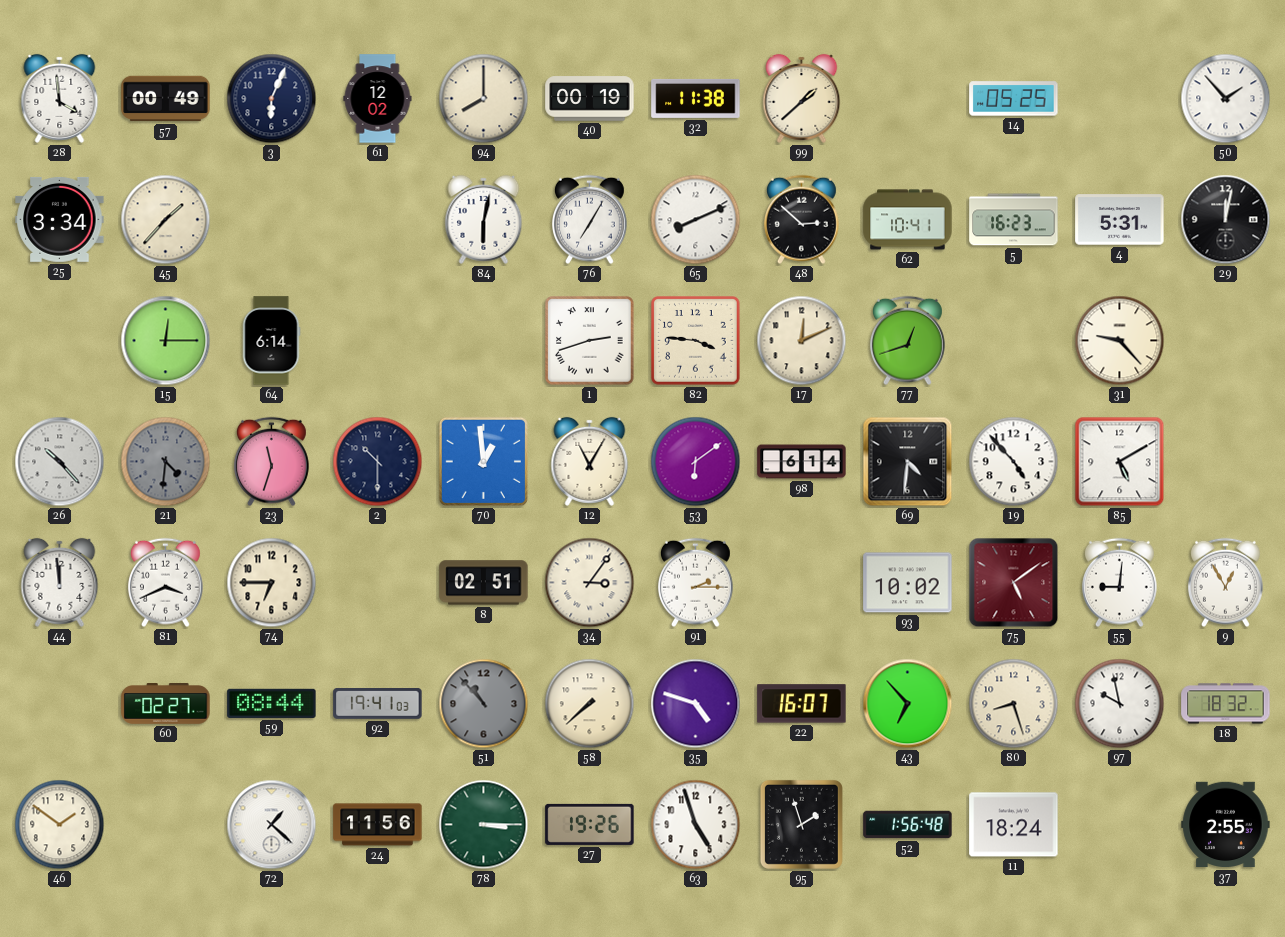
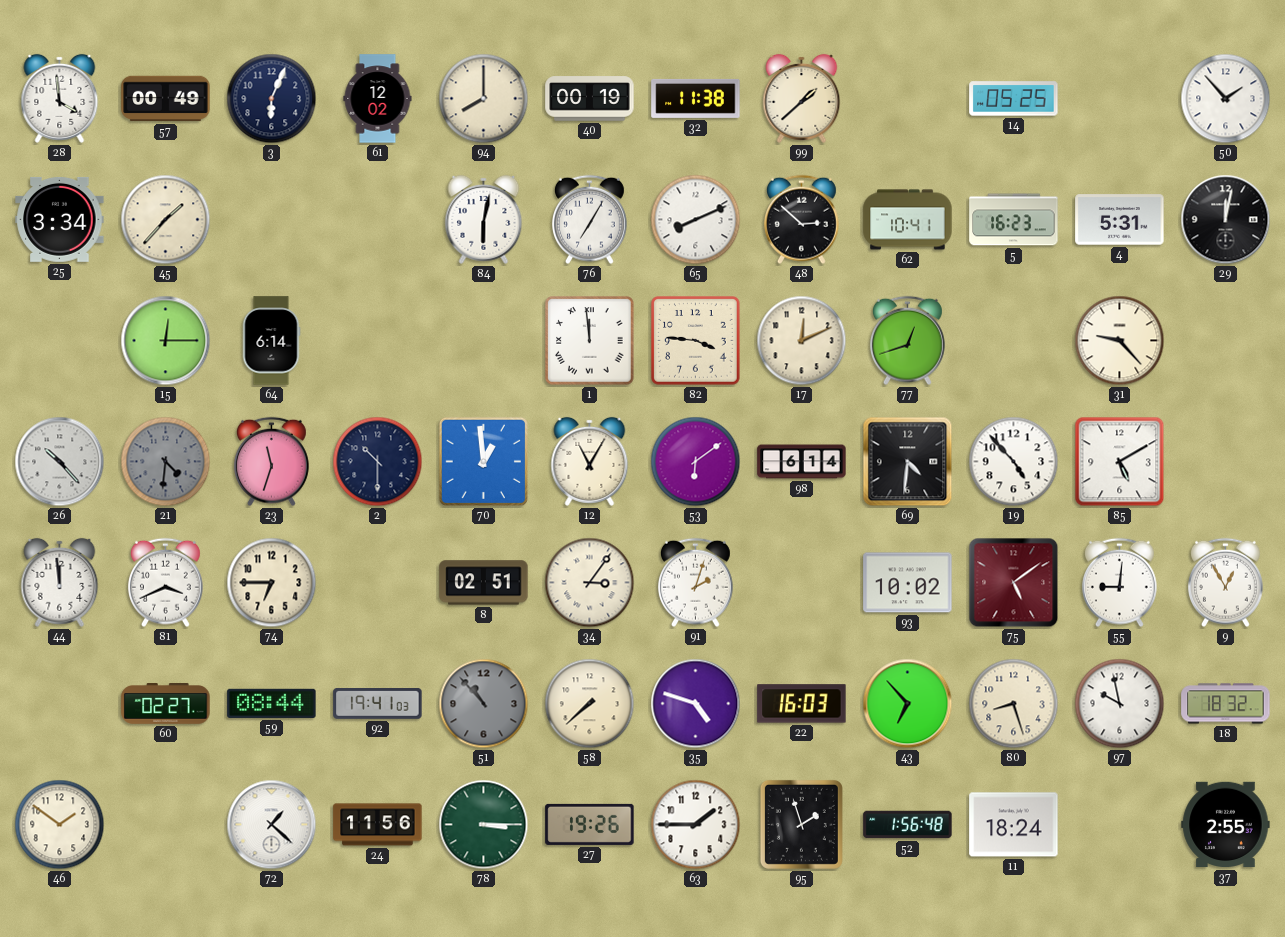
1: 2:42 -> 11:59
91: 2:15 -> 2:03
22: 16:07 -> 16:03
63: 4:57 -> 1:45
